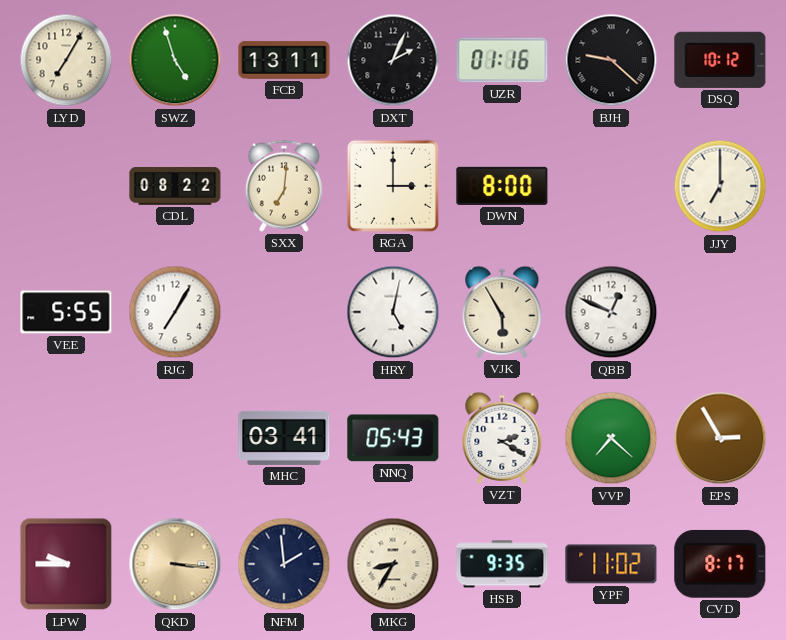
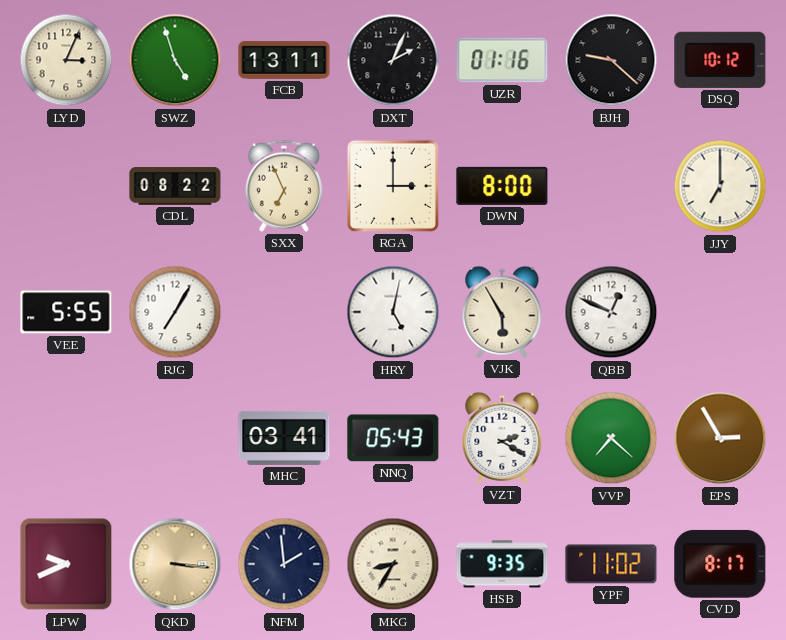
LYD: 7:05 -> 3:04
SXX: 7:01 -> 6:56
LPW: 9:45 -> 9:41
